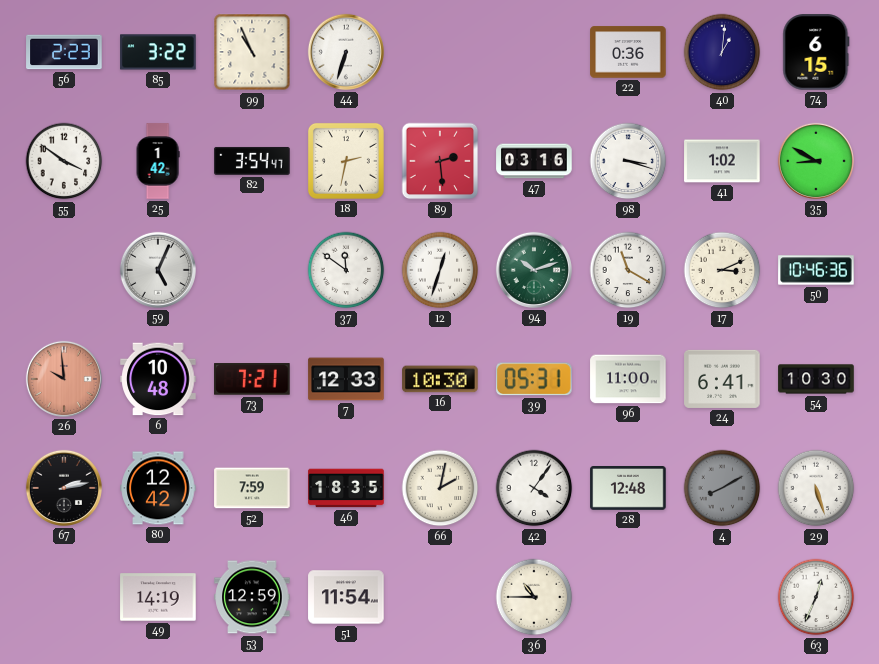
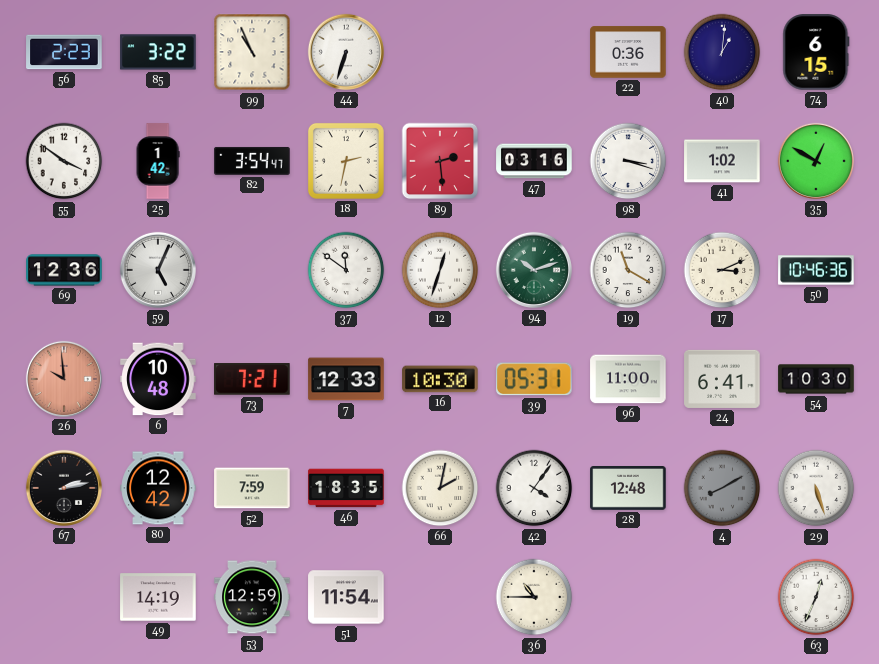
35: 8:50 -> 12:50
69: none -> 12:36
